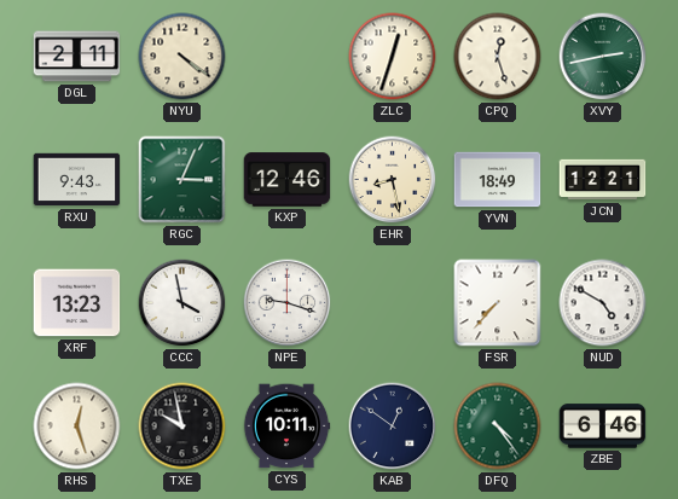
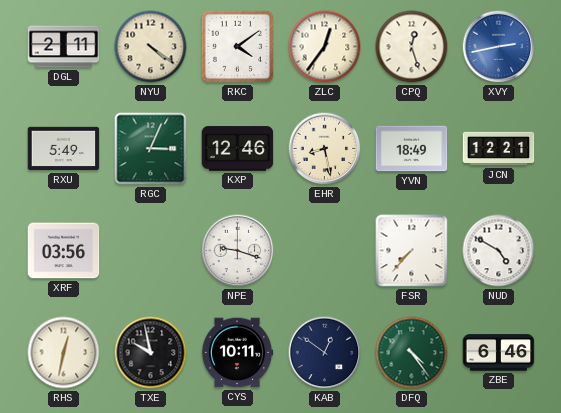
RKC: none -> 4:09
ZLC: 12:33 -> 12:36
XVY dial: green -> blue
RXU: 9:43 -> 5:49
XRF: 13:23 -> 03:56
CCC: 3:58 -> none
RHS: 12:27 -> 12:32
